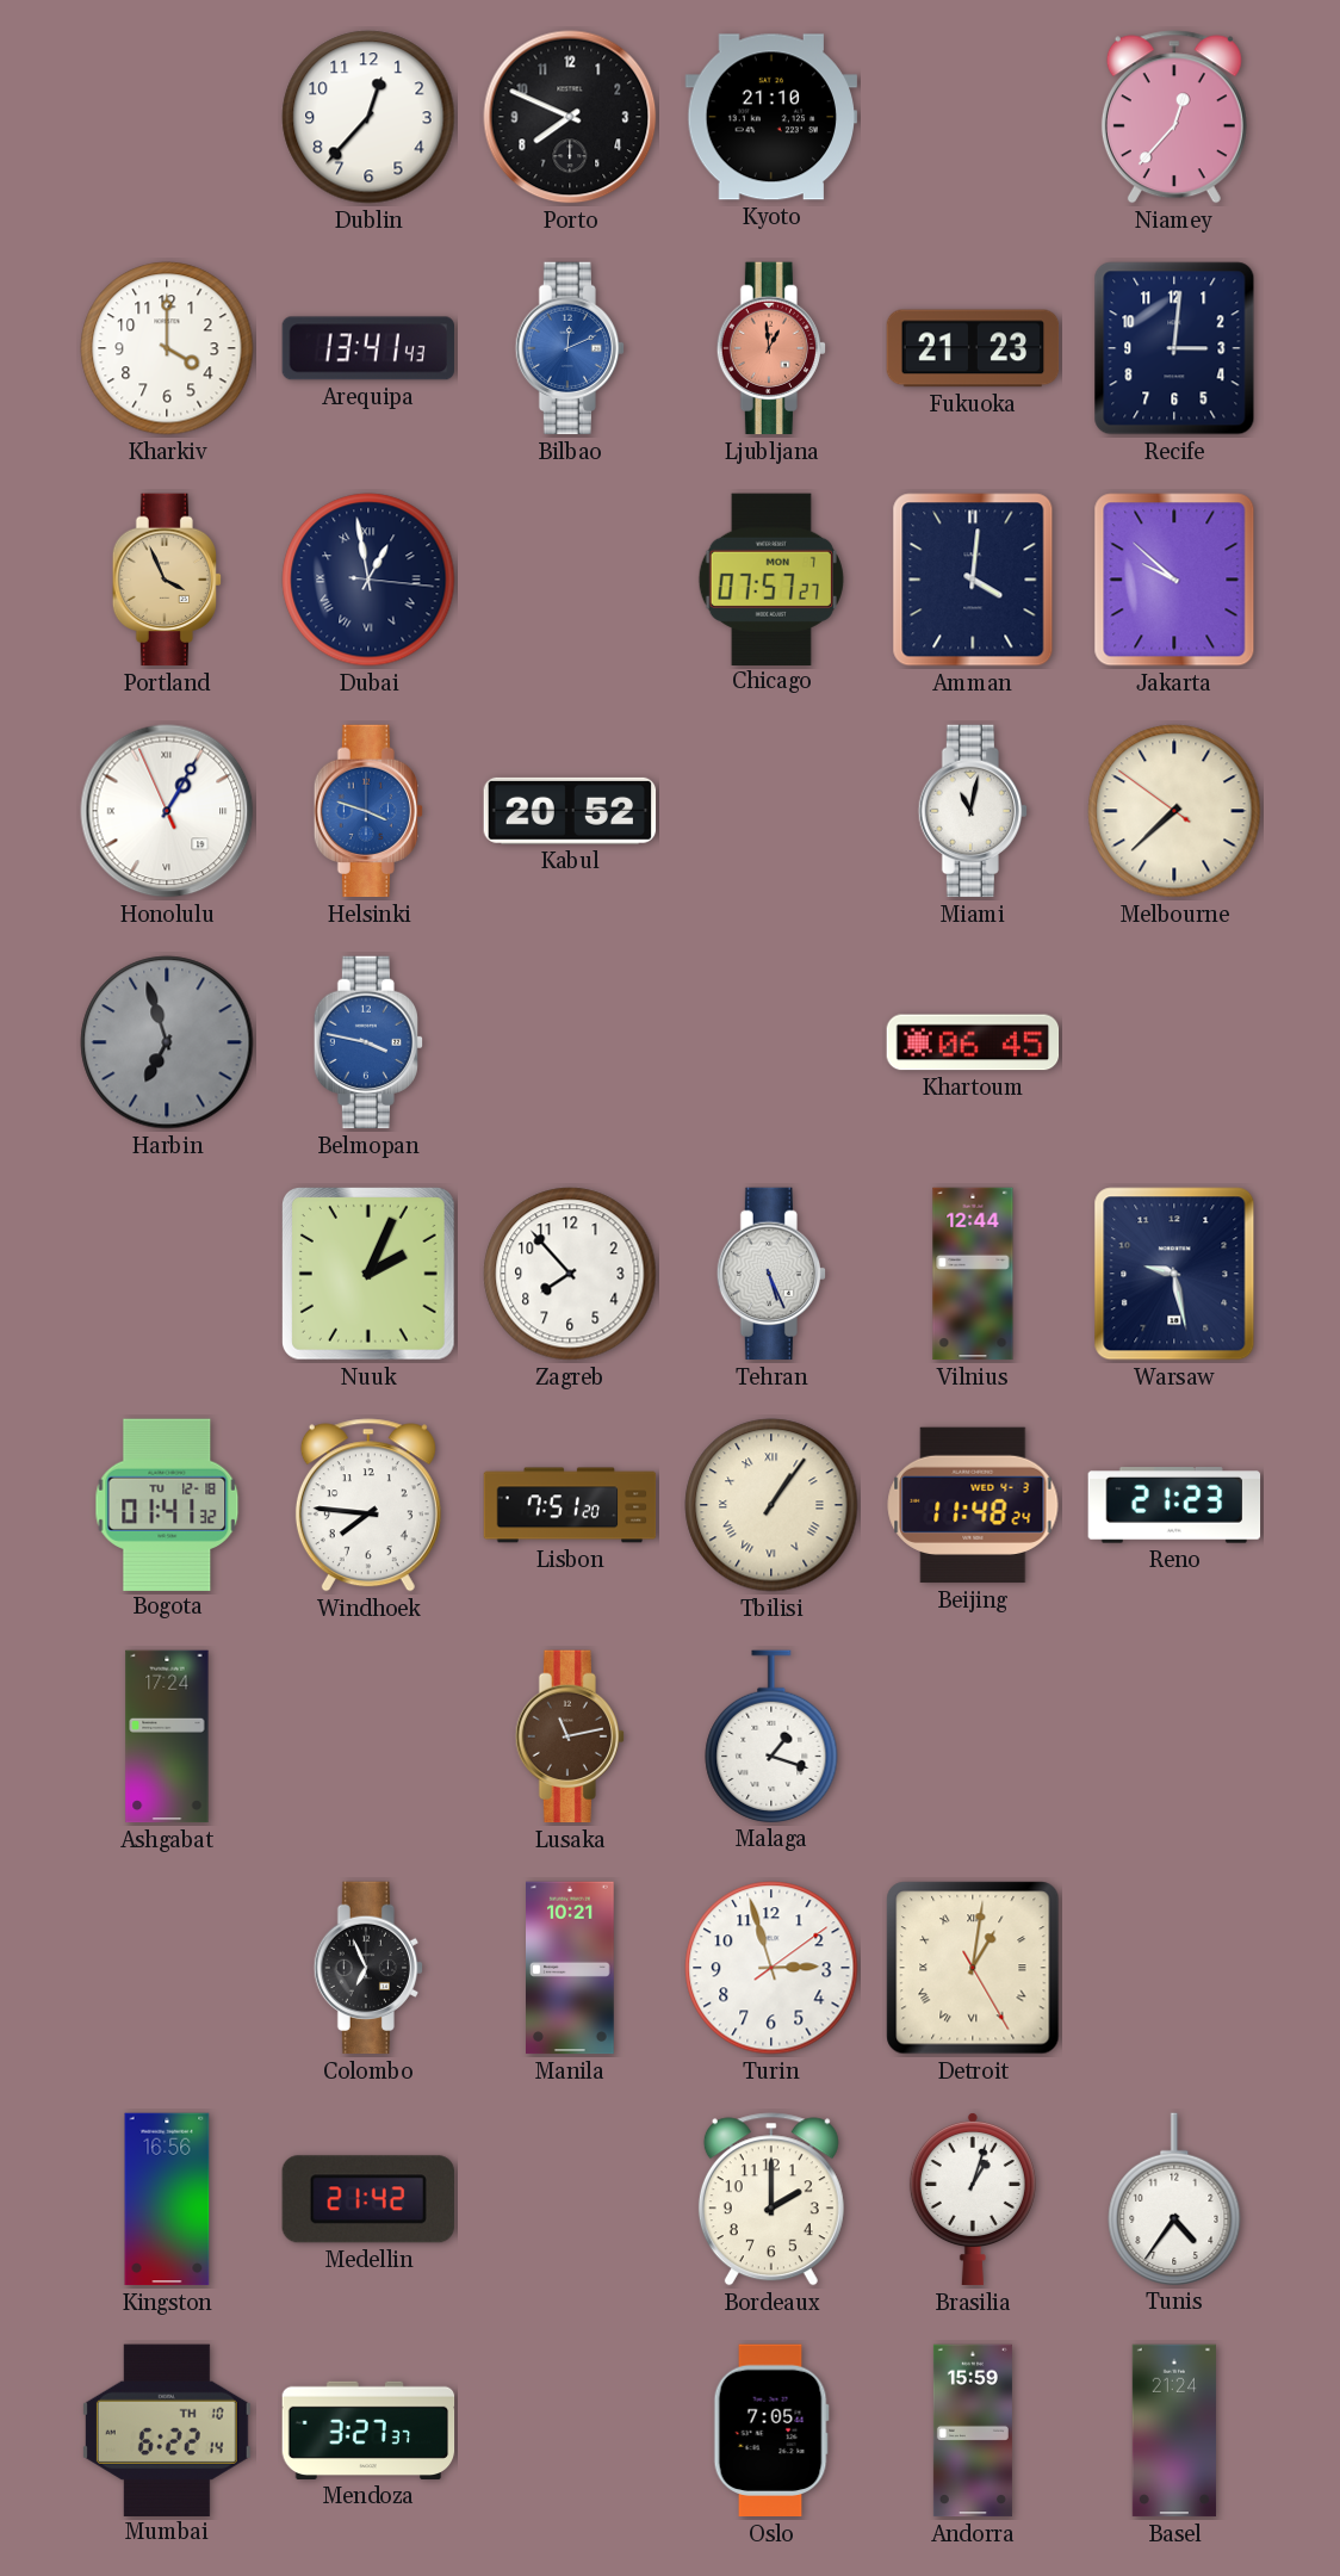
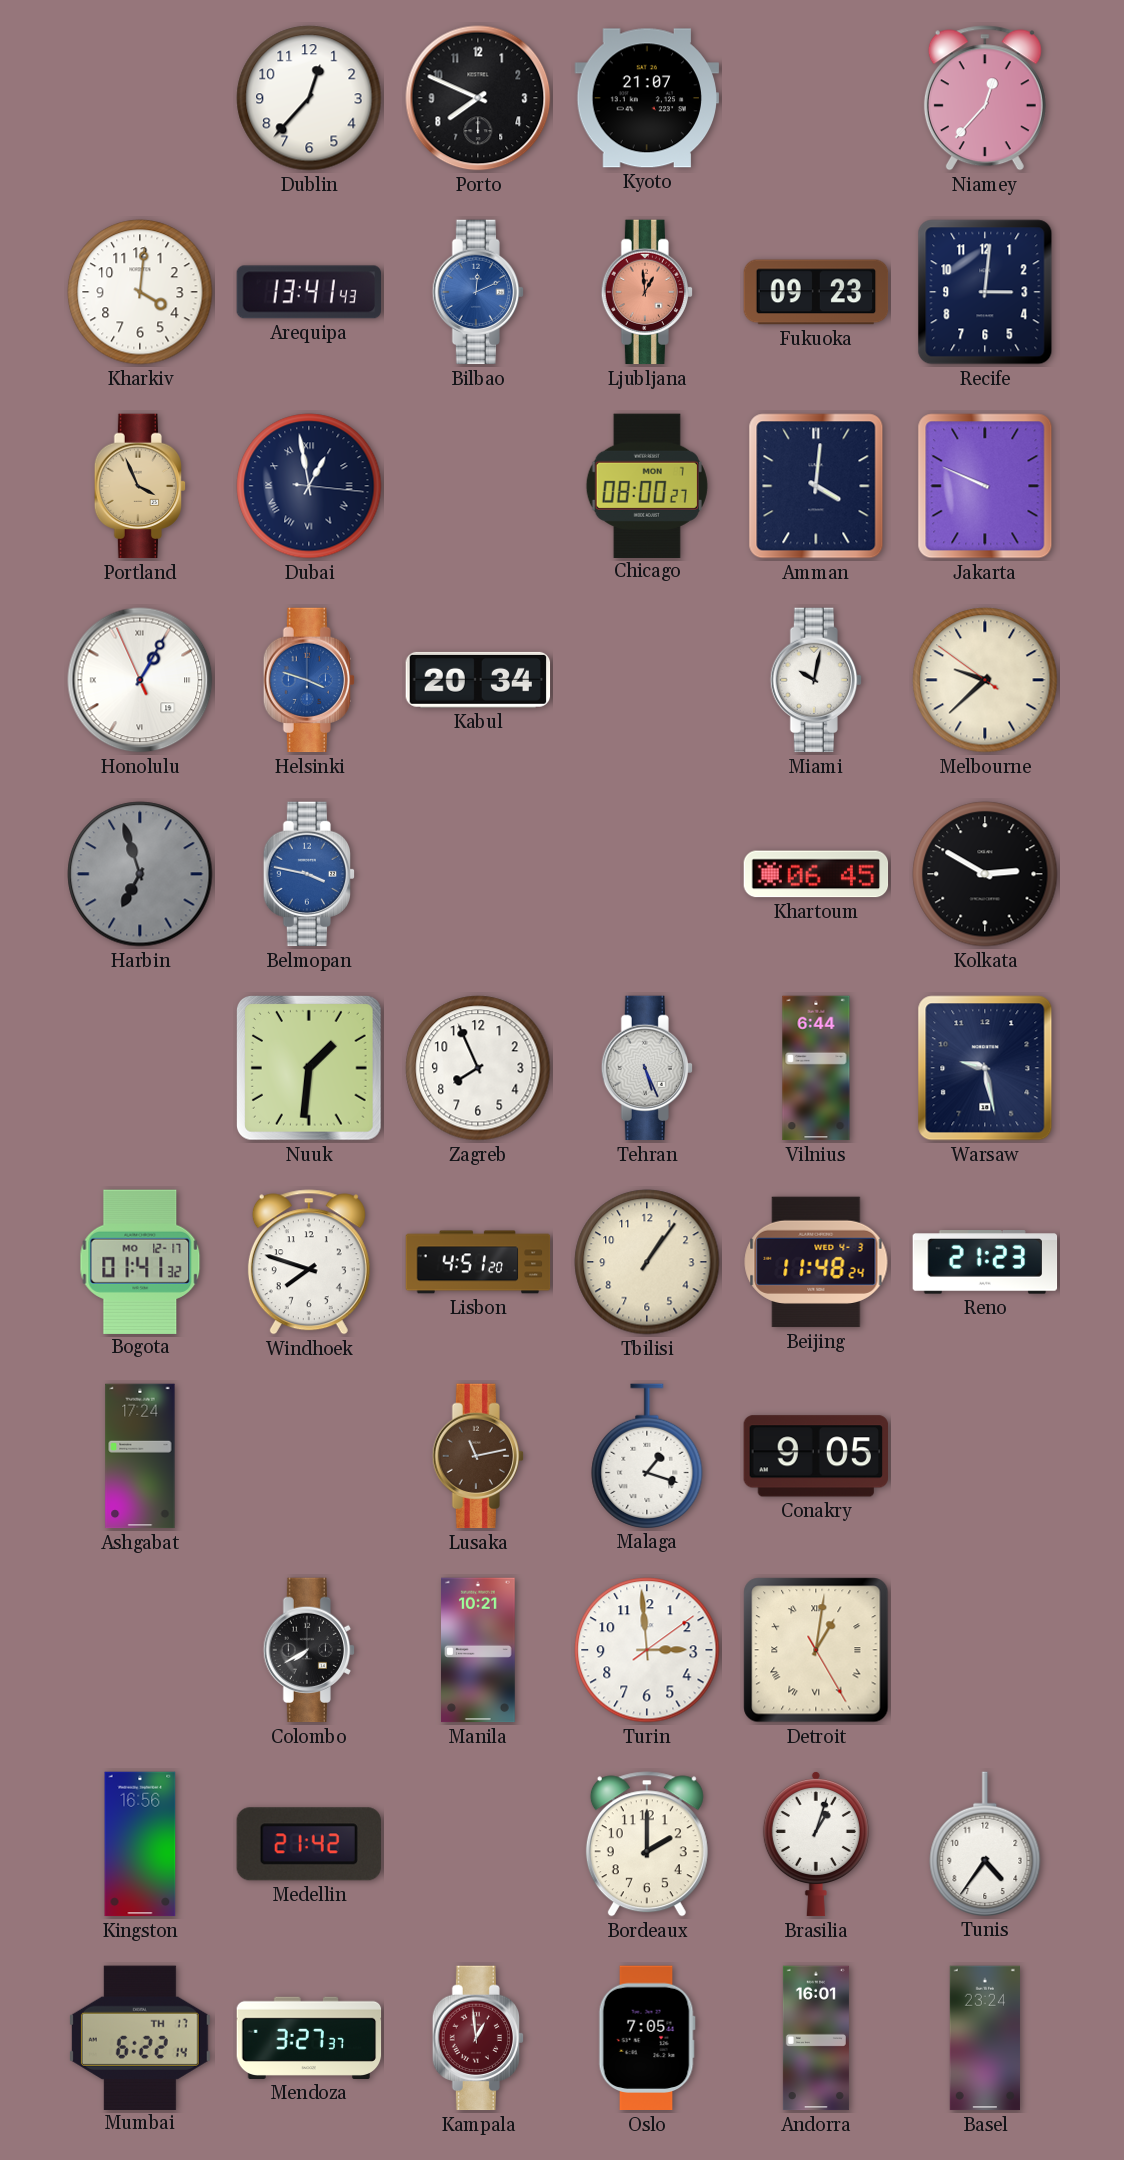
Kyoto: 21:10 -> 21:07
Kharkiv: 4:00 -> 4:01
Fukuoka: 21:23 -> 09:23
Chicago: 07:57 -> 08:00
Jakarta: 9:52 -> 9:49
Kabul: 20:52 -> 20:34
Miami: 11:02 -> 10:02
Melbourne: 7:37 -> 9:37
Kolkata: none -> 2:50
Nuuk: 2:04 -> 1:31
Zagreb: 7:53 -> 7:56
Vilnius: 12:44 -> 6:44
Bogota date: TU 12-18 -> MO 12-17
Windhoek: 7:46 -> 7:48
Lisbon: 7:51 -> 4:51
Tbilisi numerals: Roman -> Arabic
Conakry: none -> 9:05
Colombo: 6:56 -> 7:40
Turin: 2:57 -> 2:59
Mumbai date: TH 10 -> TH 17
Kampala: none -> 12:59
Andorra: 15:59 -> 16:01
Basel: 21:24 -> 23:24
